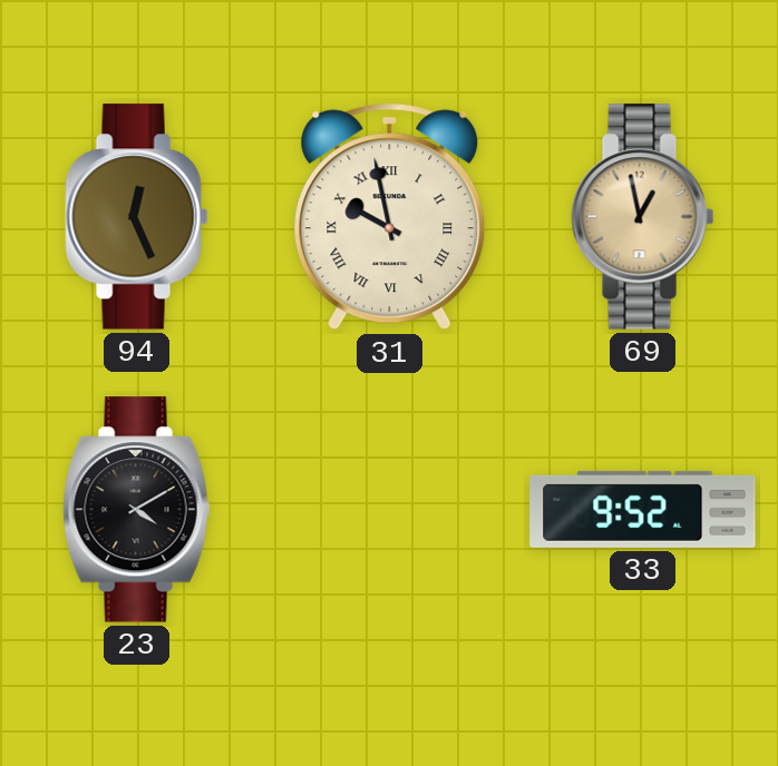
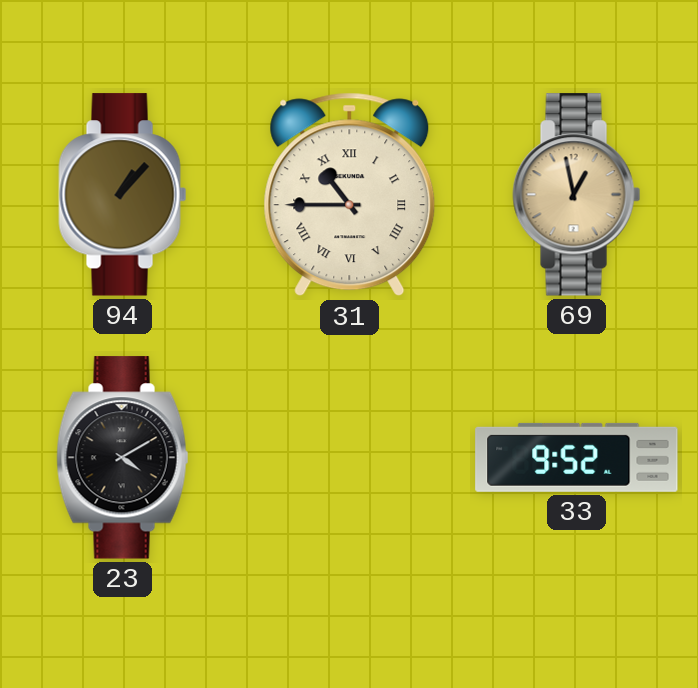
94: 12:26 -> 1:07
31: 9:58 -> 10:45
